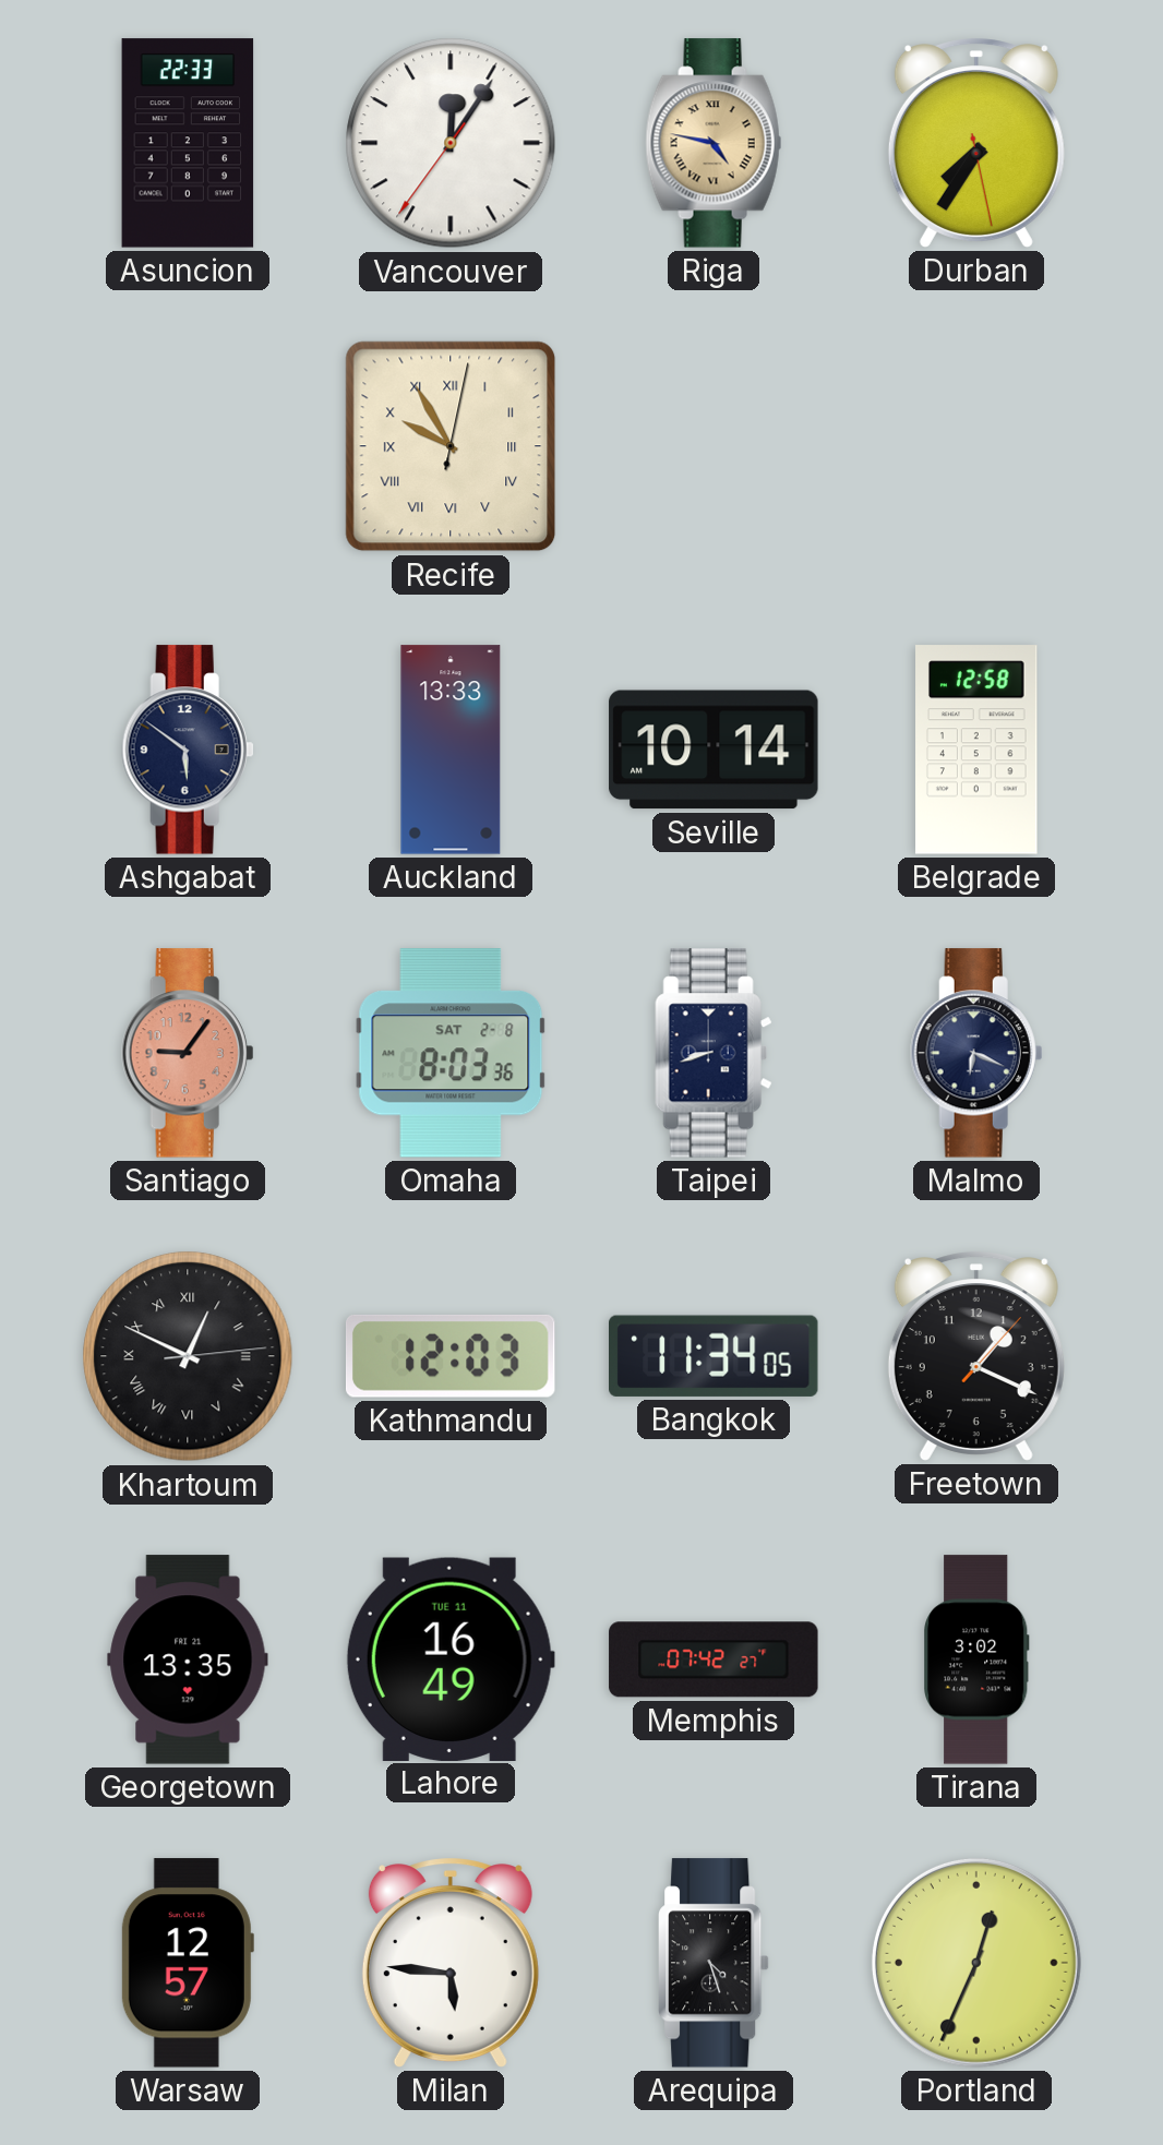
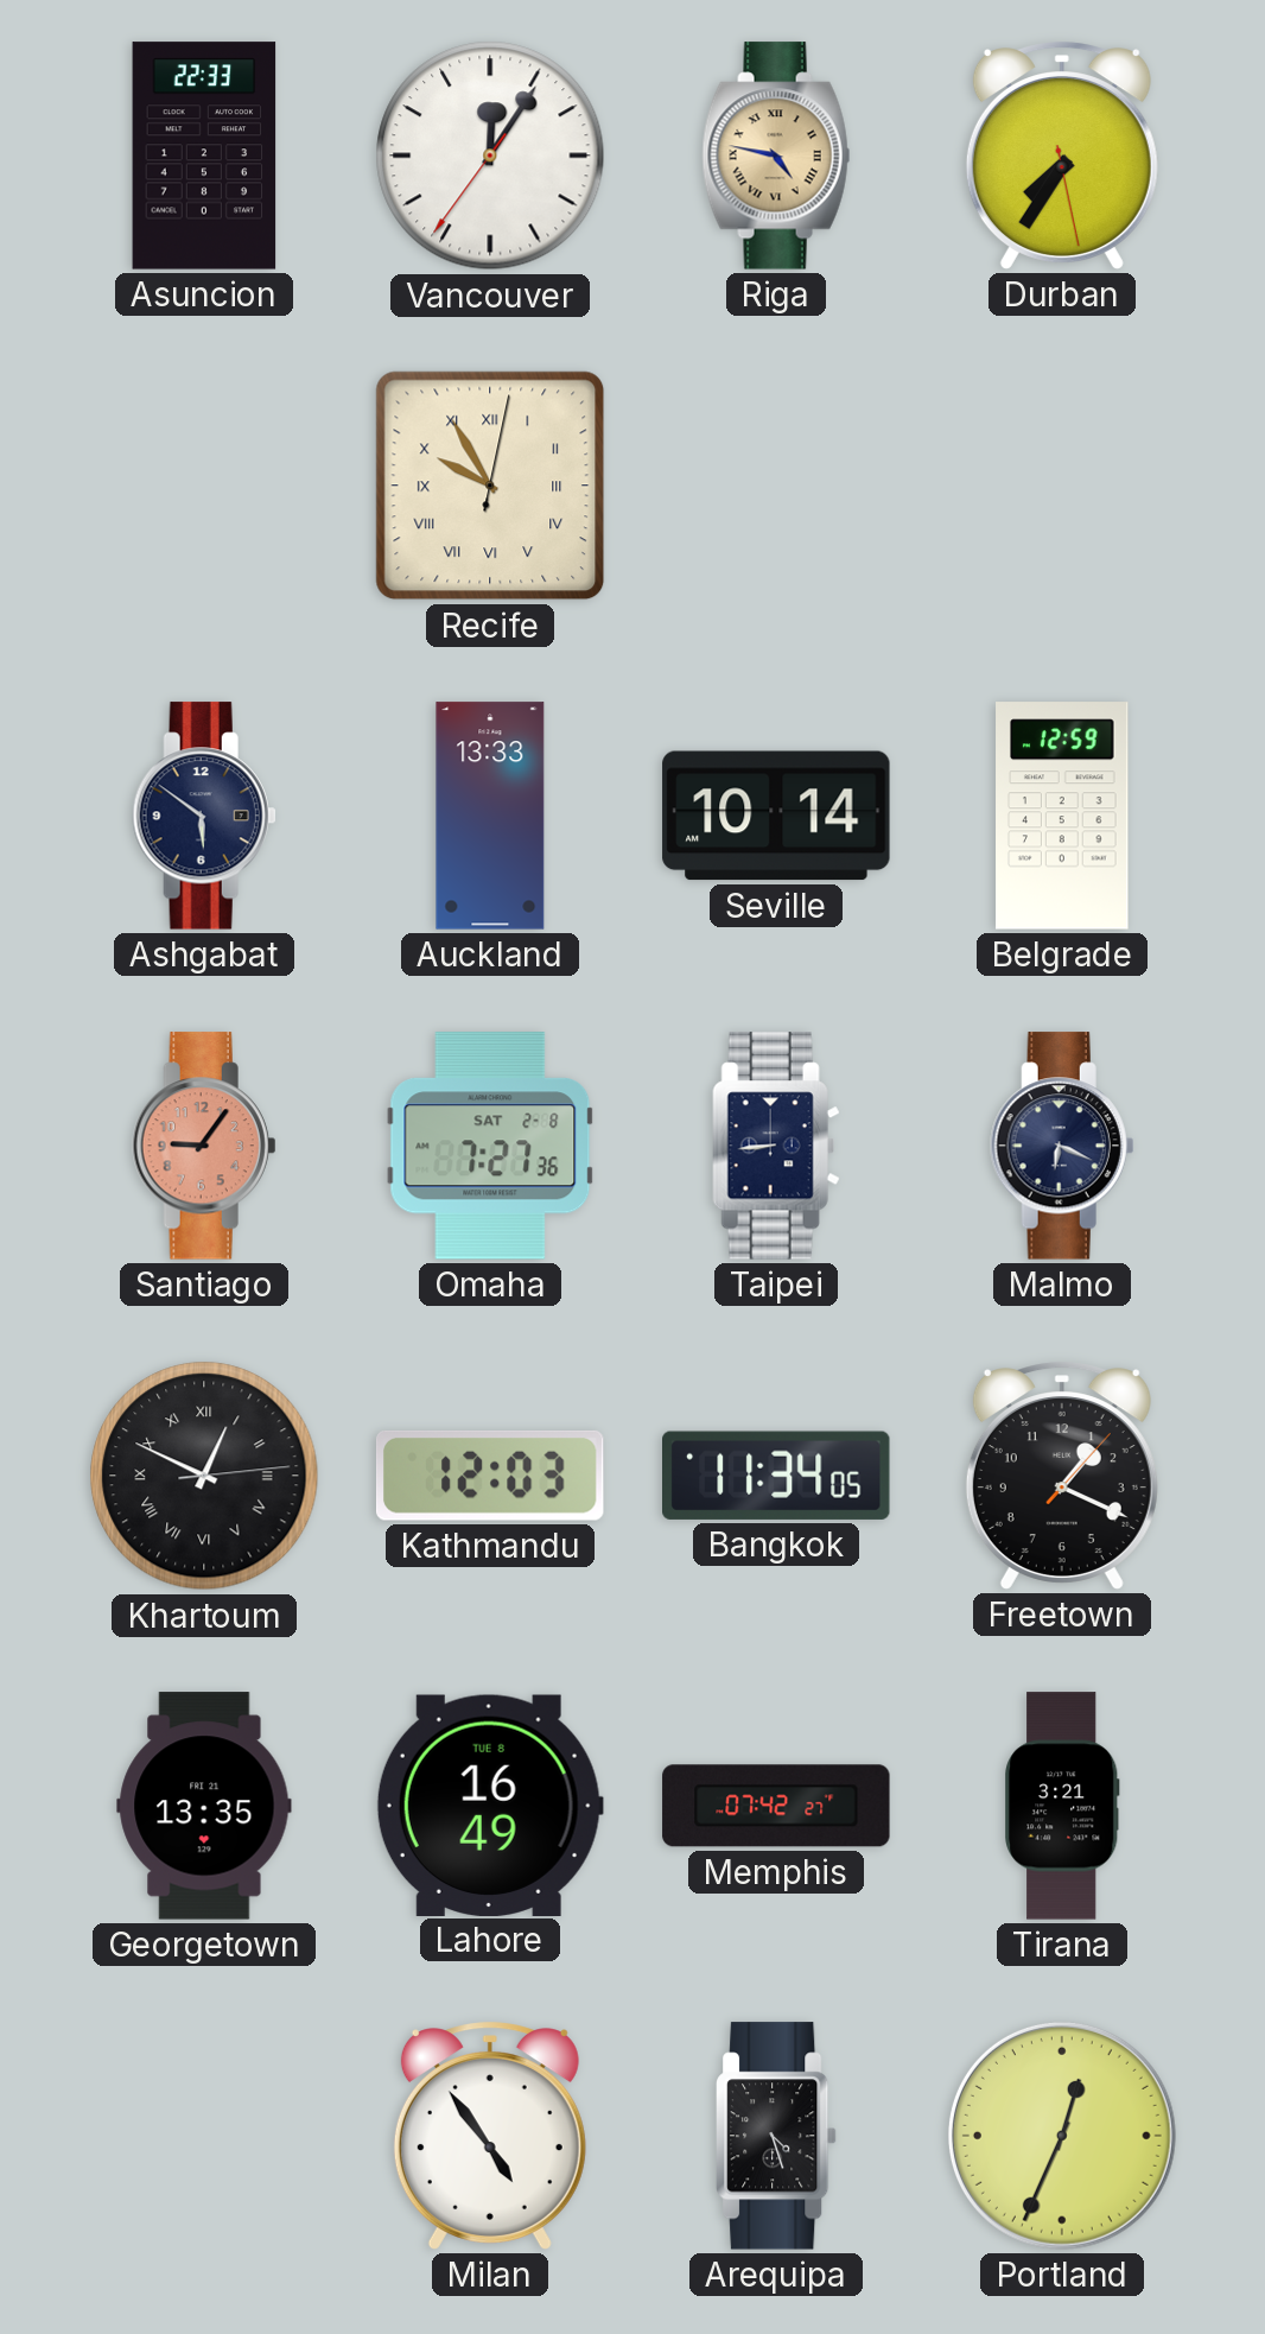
Belgrade: 12:58 -> 12:59
Omaha: 8:03 -> 7:27
Taipei: 8:42 -> 8:44
Lahore date: TUE 11 -> TUE 8
Tirana: 3:02 -> 3:21
Warsaw: 12:57 -> none
Milan: 5:46 -> 4:54
